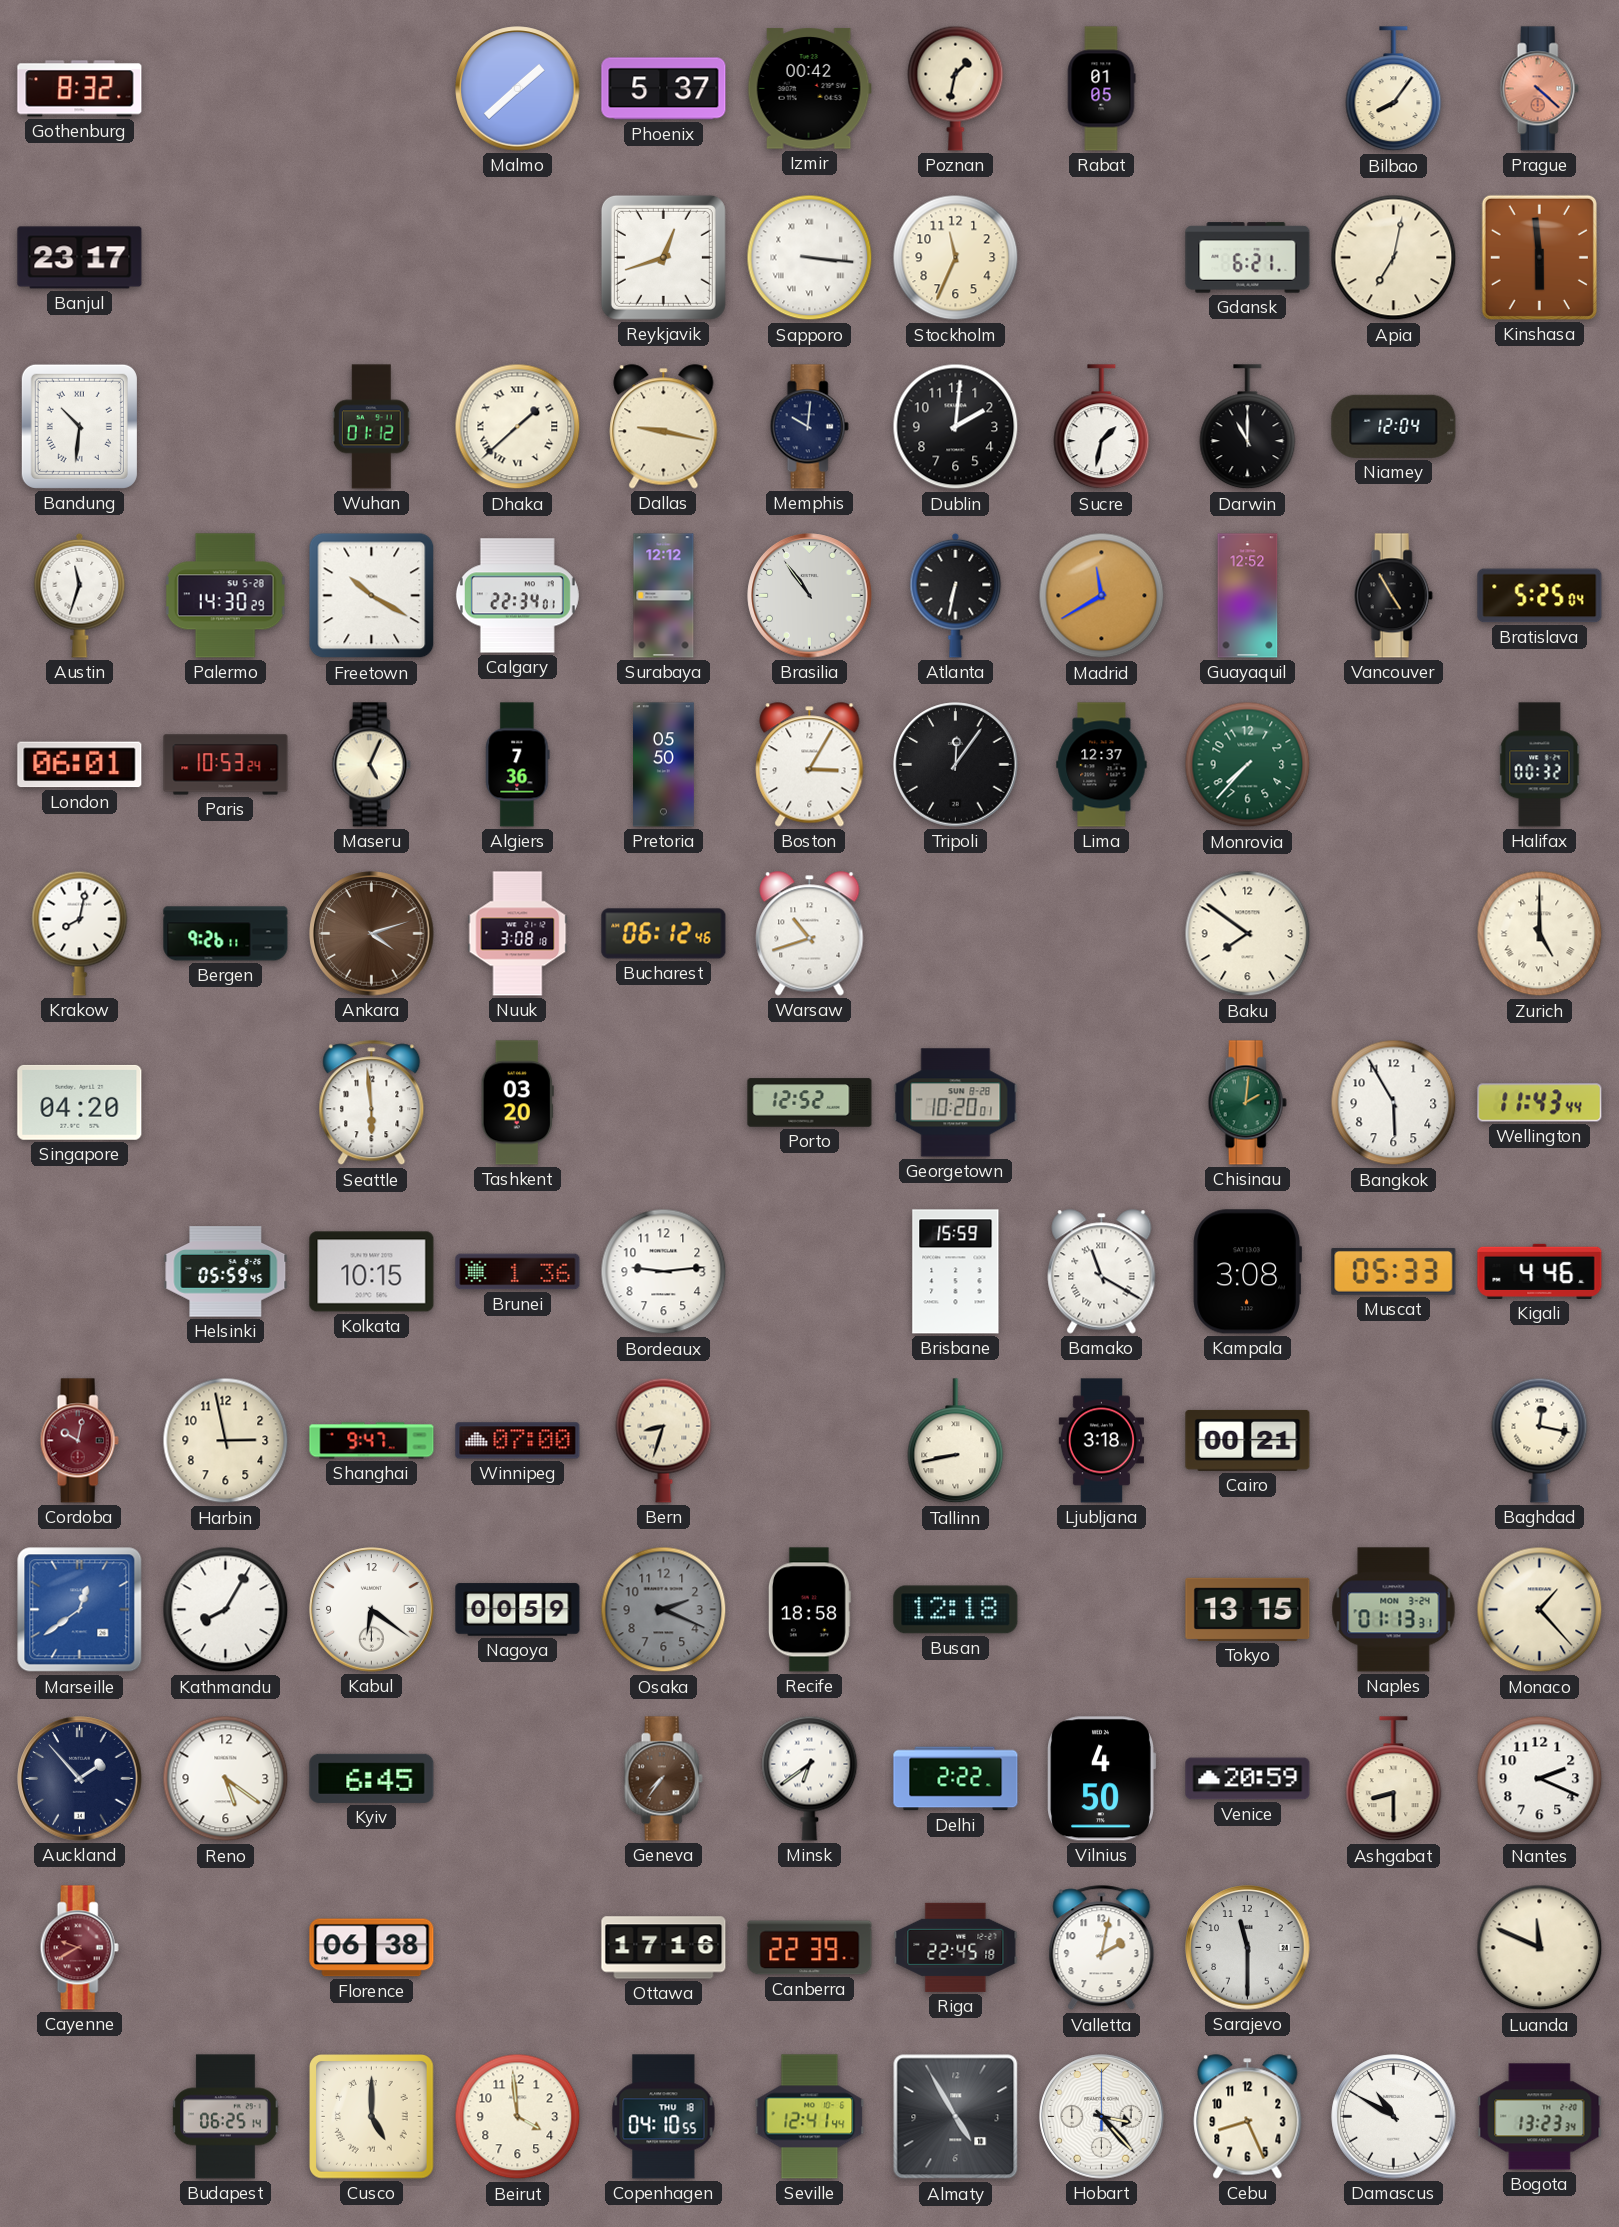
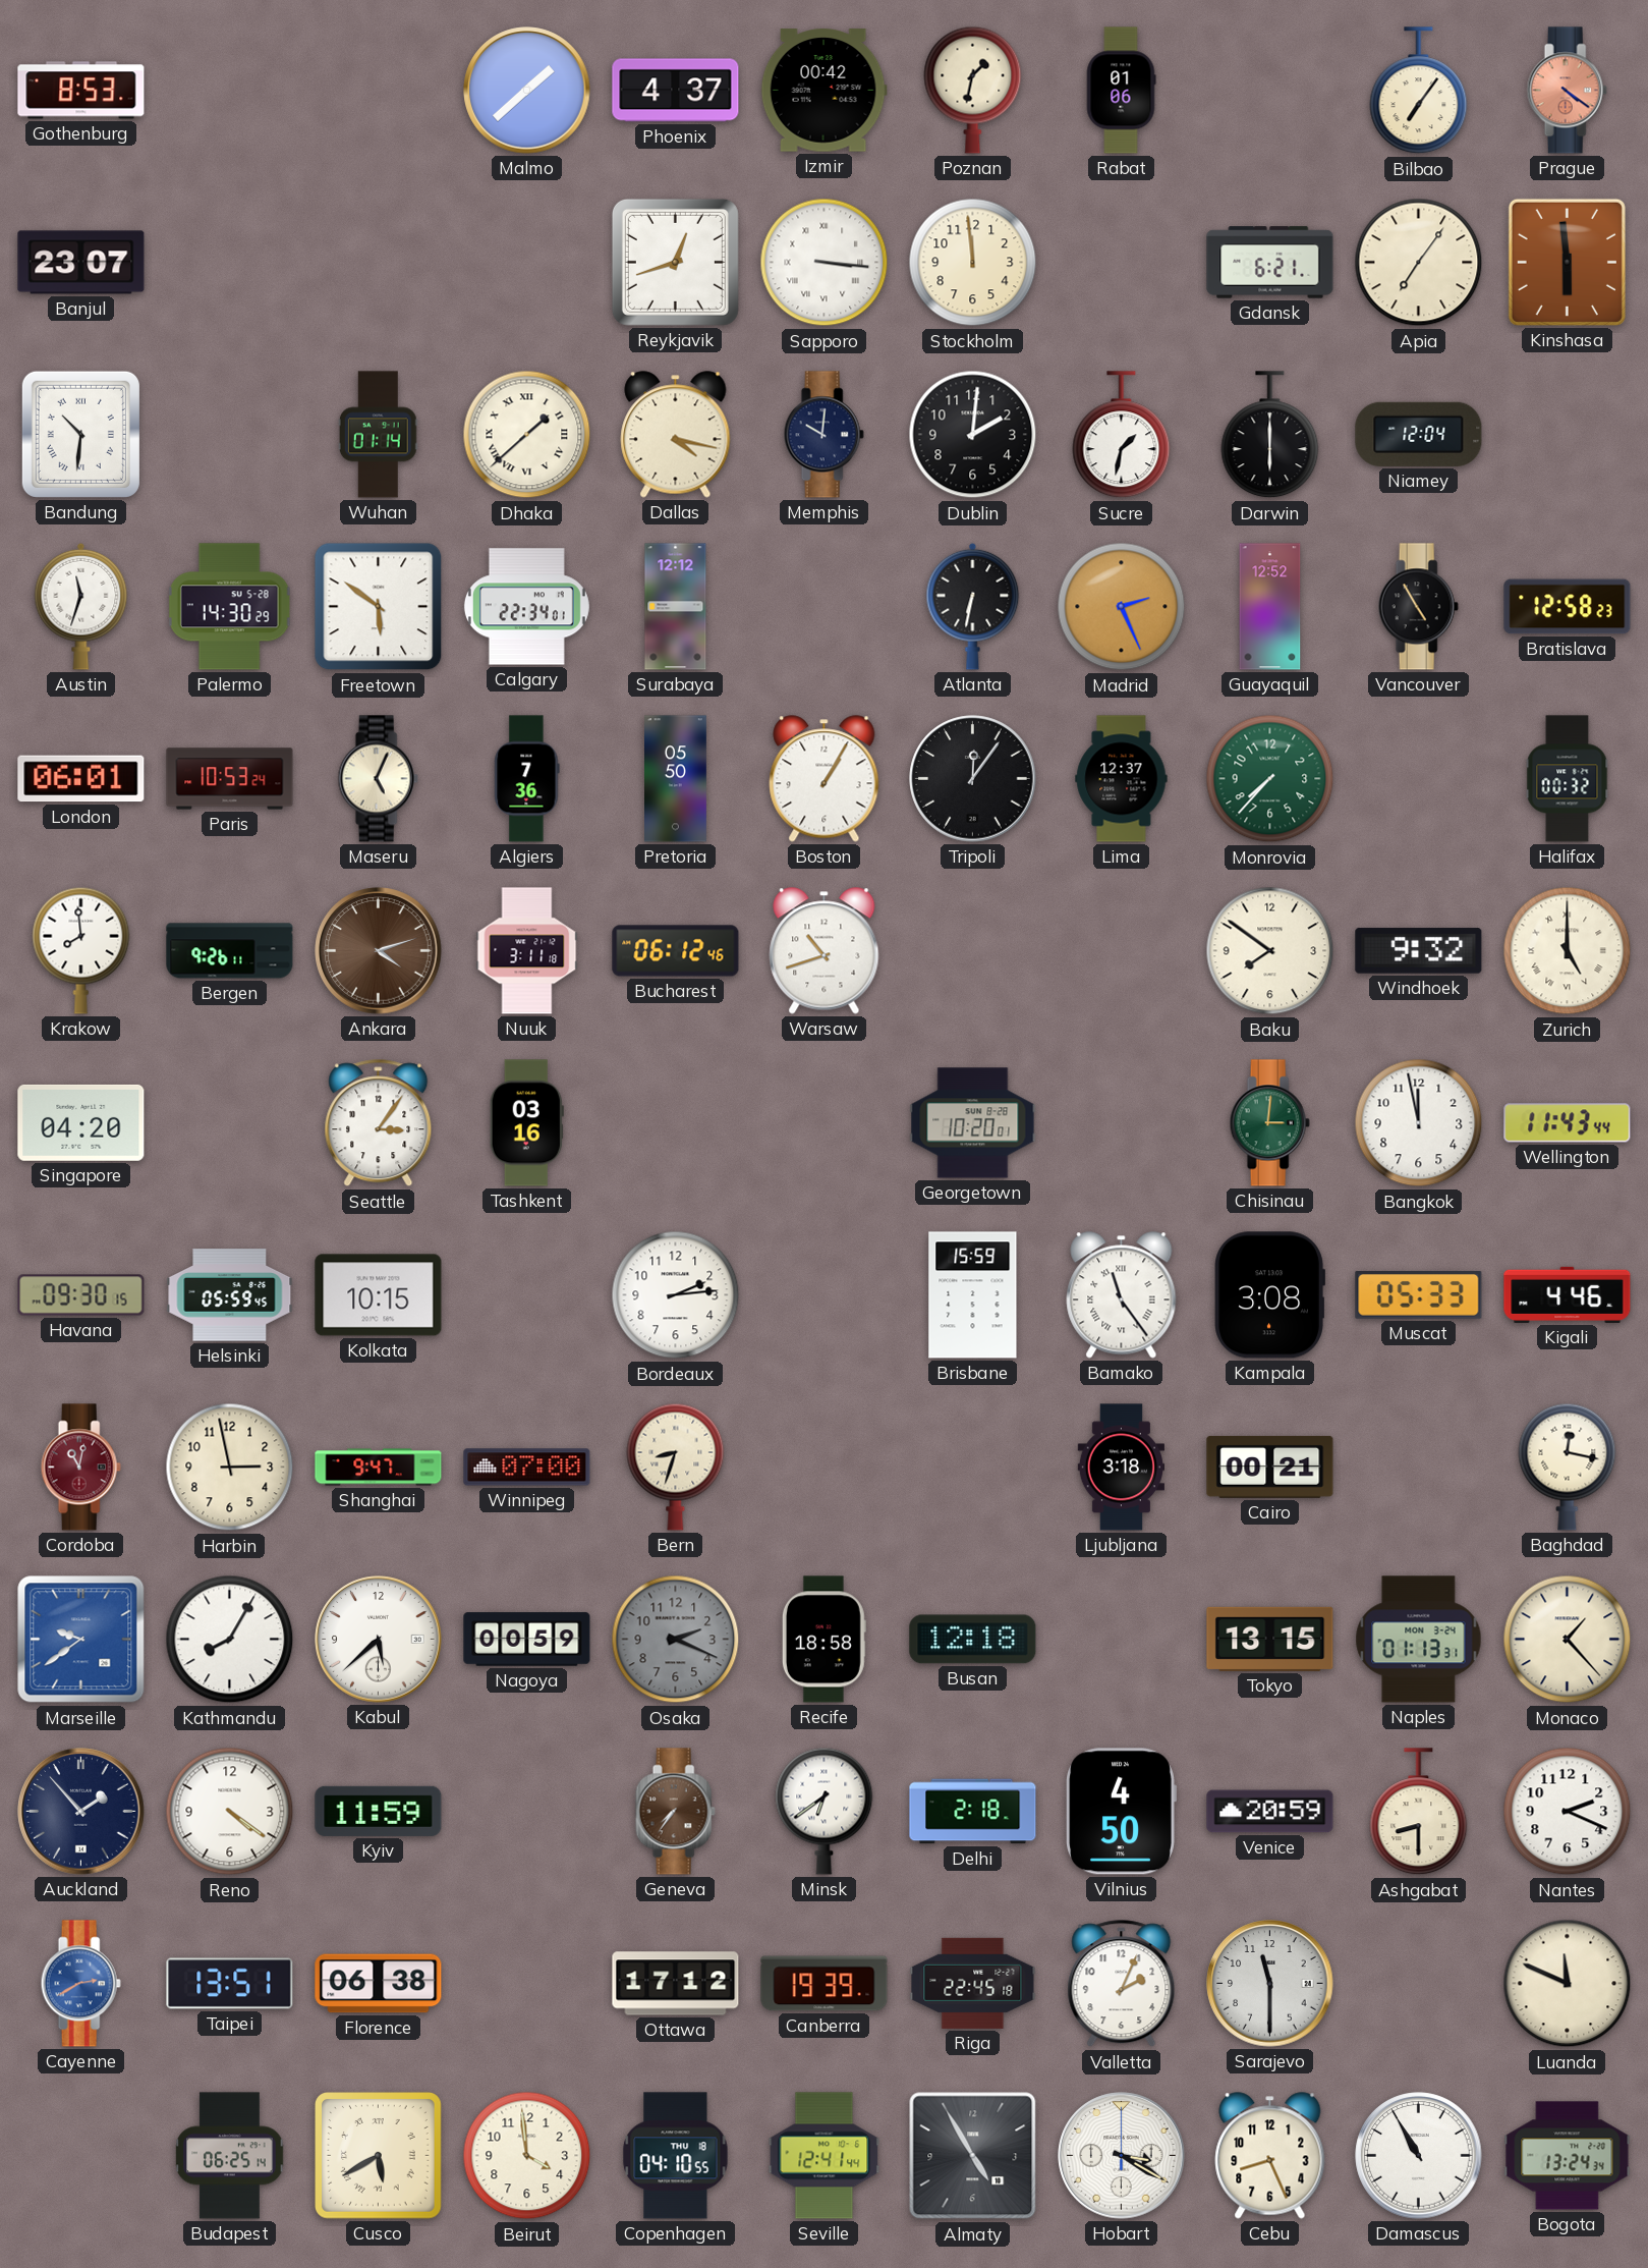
Gothenburg: 8:32 -> 8:53
Phoenix: 5:37 -> 4:37
Rabat: 01:05 -> 01:06
Bilbao: 8:06 -> 7:06
Prague: 4:22 -> 4:21
Banjul: 23:17 -> 23:07
Stockholm: 11:34 -> 11:59
Apia: 7:02 -> 7:06
Wuhan: 01:12 -> 01:14
Dallas: 9:17 -> 4:17
Darwin: 11:00 -> 6:00
Freetown: 10:20 -> 5:51
Brasilia: 10:54 -> none
Madrid: 11:40 -> 2:26
Bratislava: 5:25 -> 12:58
Boston: 3:05 -> 1:05
Krakow: 8:02 -> 7:59
Nuuk: 3:08 -> 3:11
Windhoek: none -> 9:32
Seattle: 5:59 -> 3:06
Tashkent: 03:20 -> 03:16
Porto: 12:52 -> none
Chisinau: 2:01 -> 3:01
Bangkok: 5:55 -> 11:58
Havana: none -> 09:30
Brunei: 1:36 -> none
Bordeaux: 9:14 -> 2:14
Bamako: 11:20 -> 11:24
Cordoba: 10:02 -> 11:02
Tallinn: 8:43 -> none
Marseille: 12:39 -> 9:39
Kabul: 6:21 -> 5:38
Reno: 5:21 -> 4:21
Kyiv: 6:45 -> 11:59
Delhi: 2:22 -> 2:18
Cayenne: 9:40 -> 2:40
Cayenne dial: burgundy -> blue
Taipei: none -> 13:51
Ottawa: 17:16 -> 17:12
Canberra: 22:39 -> 19:39
Valletta: 2:02 -> 2:04
Cusco: 5:00 -> 5:40
Hobart: 3:23 -> 3:20
Damascus: 10:50 -> 10:55
Bogota: 13:23 -> 13:24
